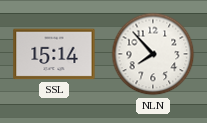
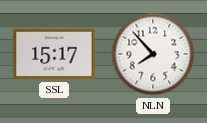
SSL: 15:14 -> 15:17
